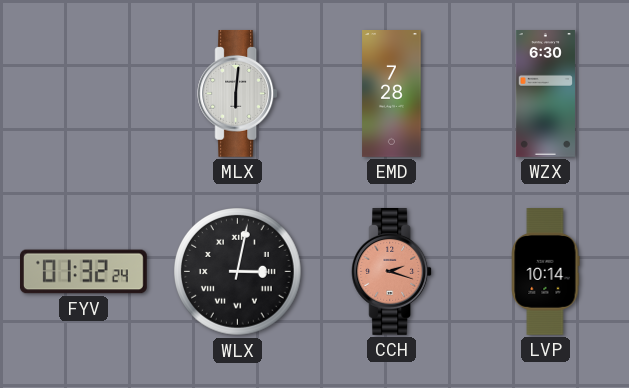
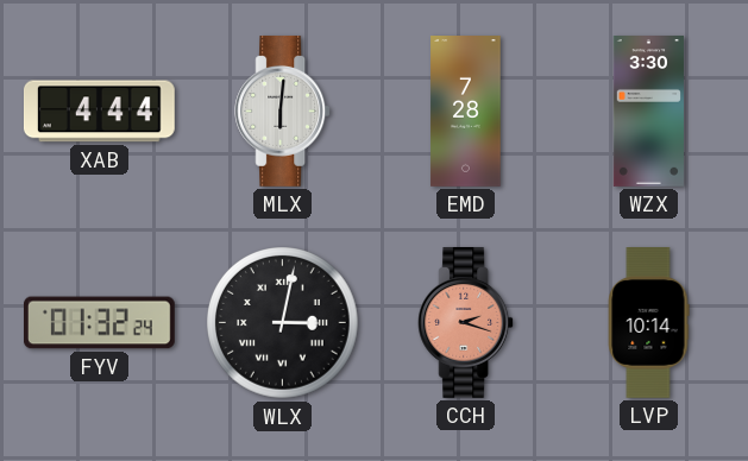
XAB: none -> 4:44
WZX: 6:30 -> 3:30
